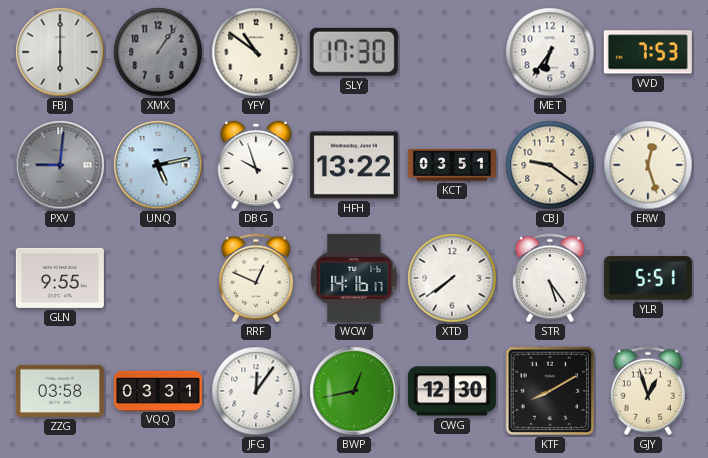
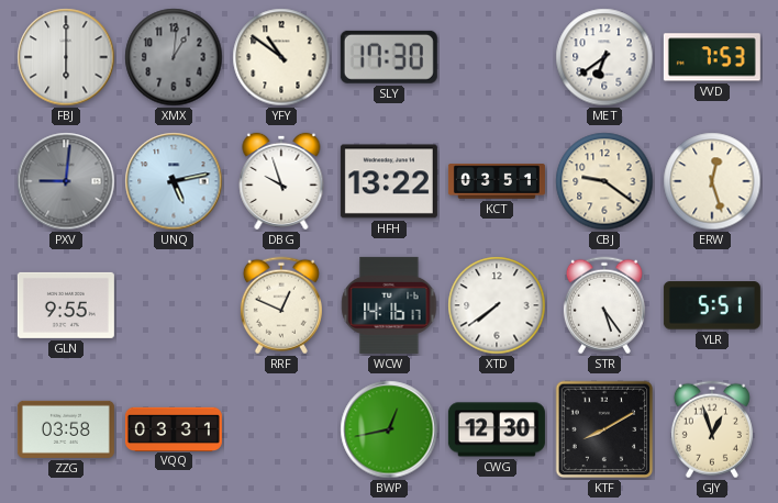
XMX: 1:06 -> 1:01
MET: 6:36 -> 6:39
JFG: 12:06 -> none
